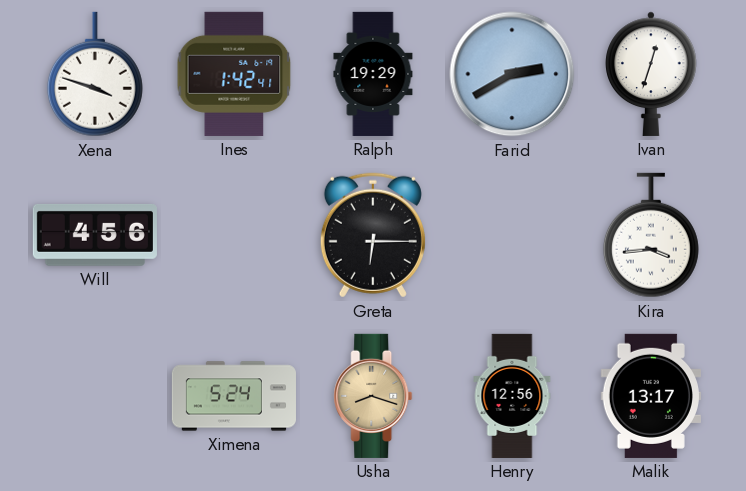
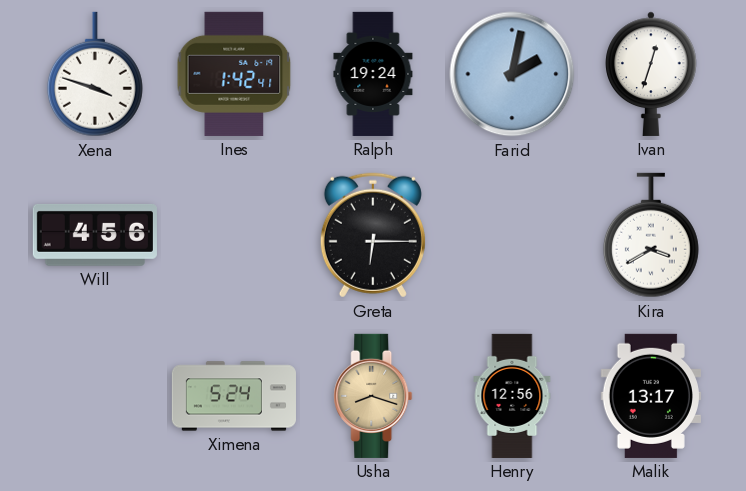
Ralph: 19:29 -> 19:24
Farid: 2:40 -> 2:02
Kira: 3:44 -> 3:40
